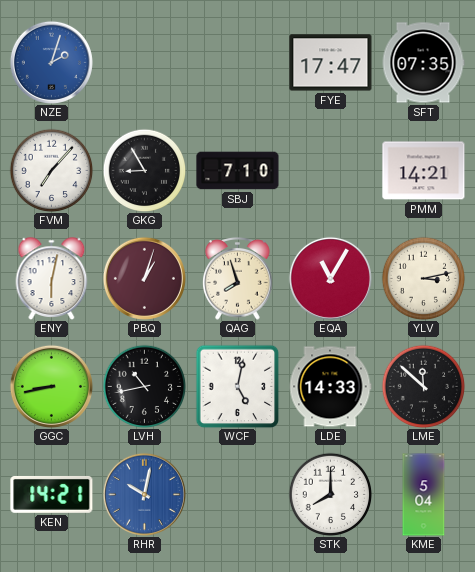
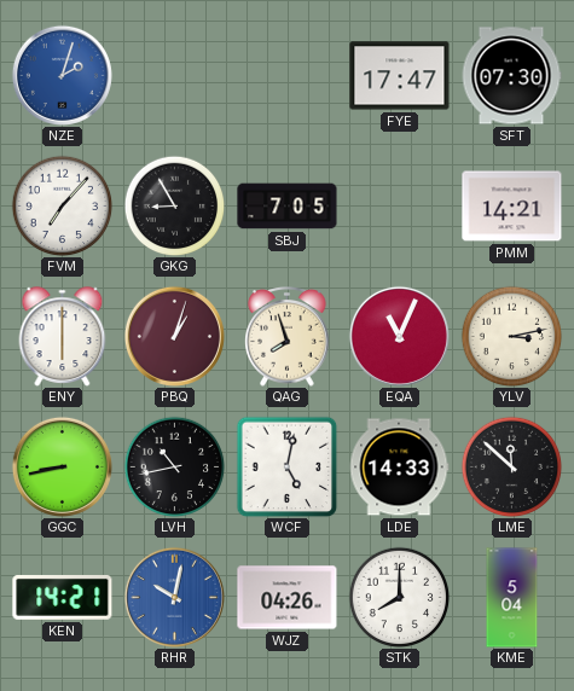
SFT: 07:35 -> 07:30
SBJ: 7:10 -> 7:05
ENY: 6:02 -> 6:00
EQA: 11:05 -> 11:04
WJZ: none -> 04:26
